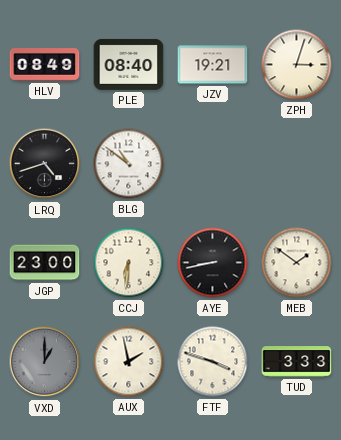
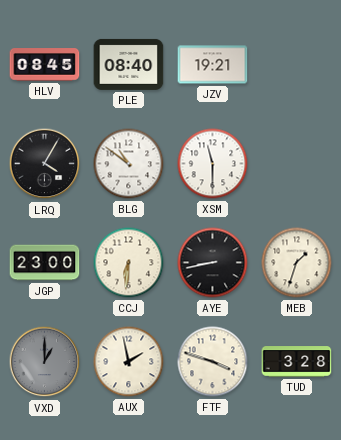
HLV: 08:49 -> 08:45
ZPH: 3:03 -> none
LRQ: 4:42 -> 4:05
XSM: none -> 11:30
MEB: 1:51 -> 1:33
TUD: 3:33 -> 3:28
